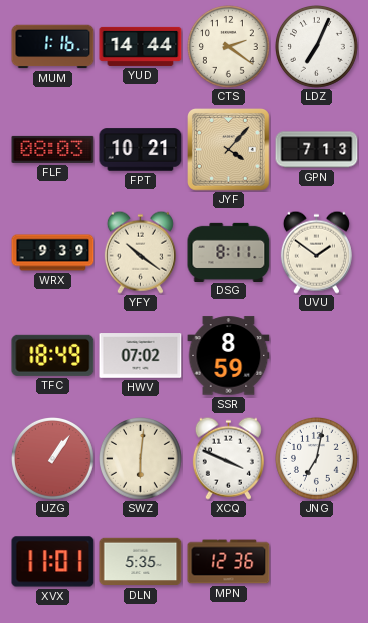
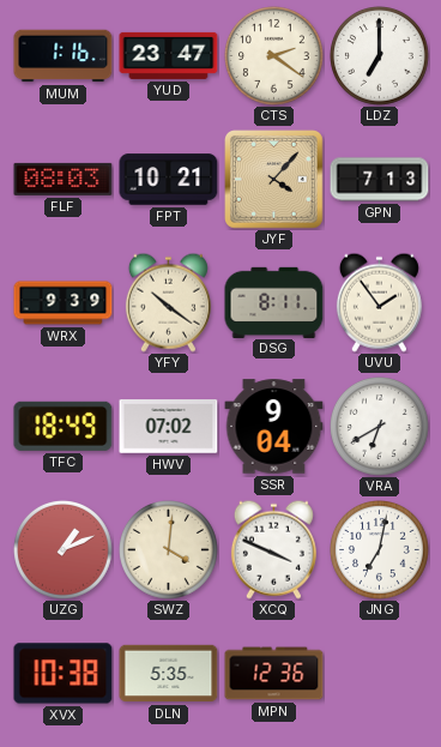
YUD: 14:44 -> 23:47
LDZ: 7:04 -> 7:00
UVU: 1:51 -> 1:54
SSR: 8:59 -> 9:04
VRA: none -> 6:40
UZG: 1:06 -> 1:11
SWZ: 6:01 -> 4:01
XVX: 11:01 -> 10:38
